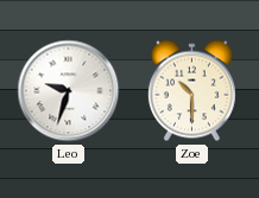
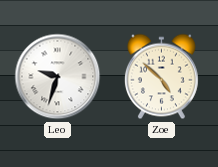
Zoe: 10:30 -> 4:52
